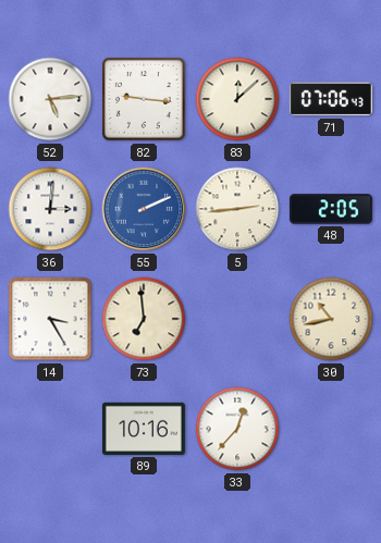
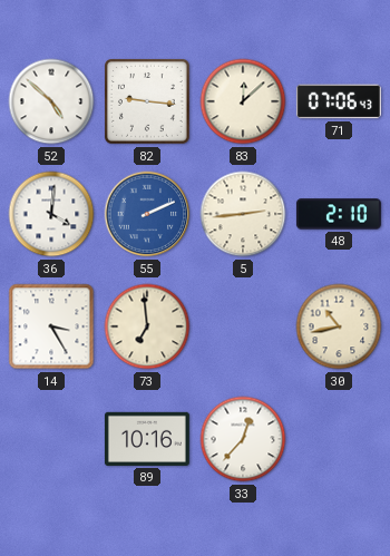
52: 5:14 -> 4:52
36: 3:01 -> 4:01
48: 2:05 -> 2:10
